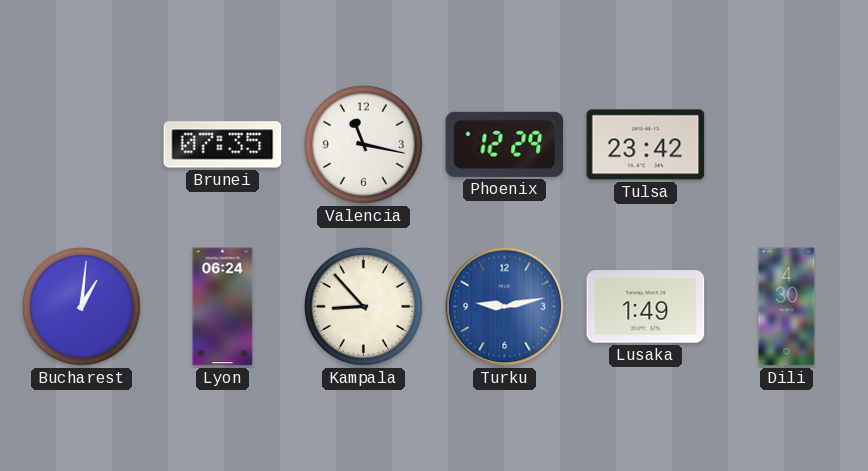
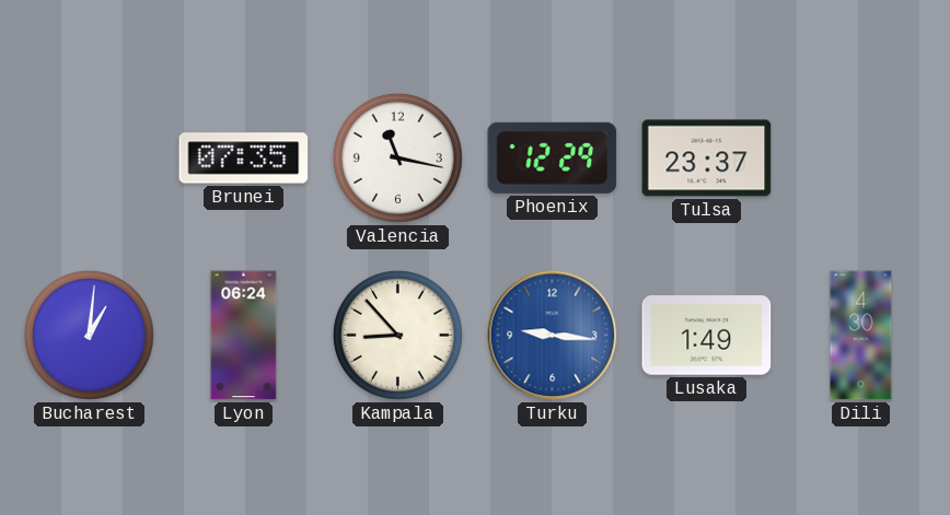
Tulsa: 23:42 -> 23:37
Turku: 9:13 -> 9:16
